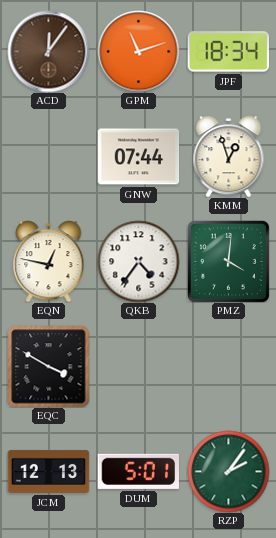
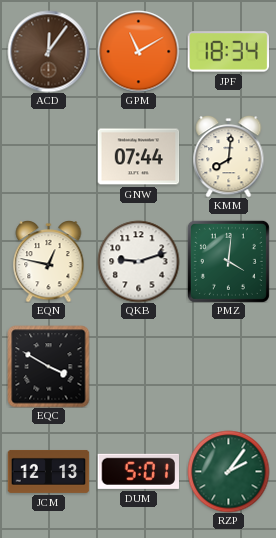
GPM: 11:12 -> 11:10
KMM: 12:57 -> 8:01
QKB: 4:36 -> 9:12
